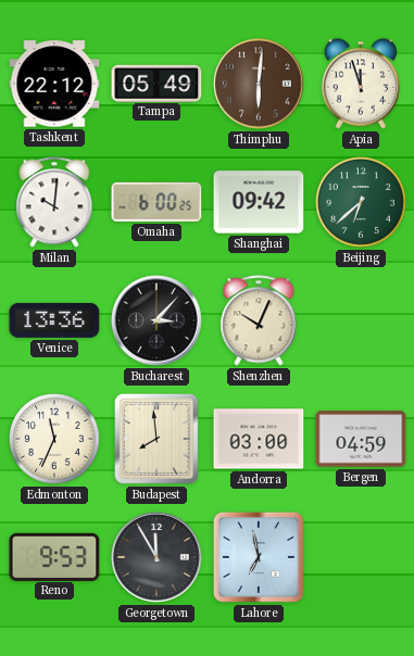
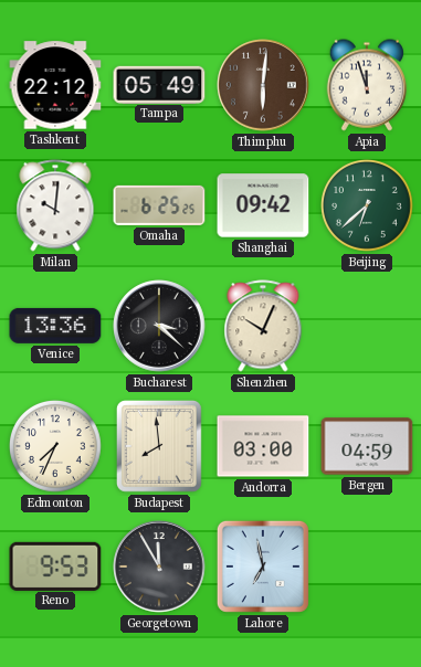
Omaha: 6:00 -> 6:25
Bucharest: 3:07 -> 3:22
Edmonton: 11:34 -> 7:34
